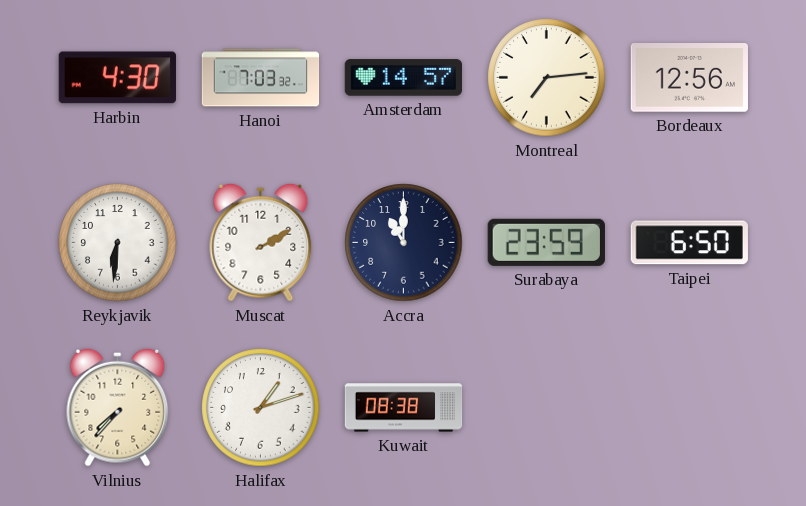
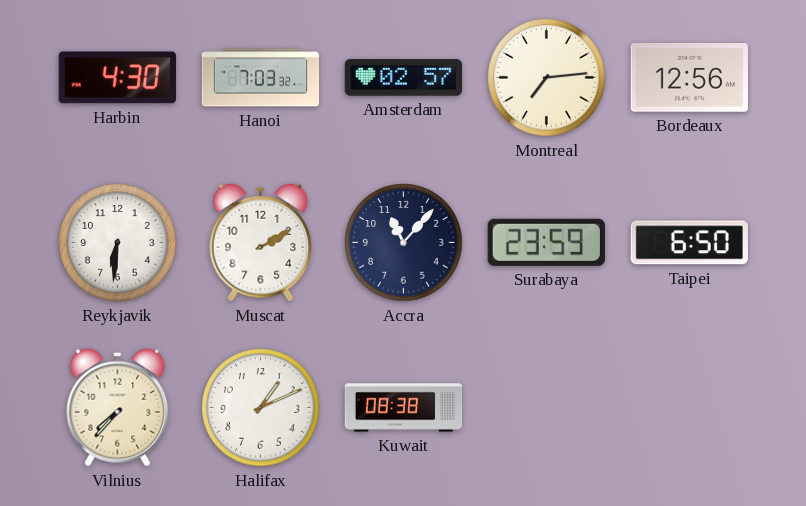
Amsterdam: 14:57 -> 02:57
Accra: 11:00 -> 11:07
Halifax: 1:12 -> 1:11
